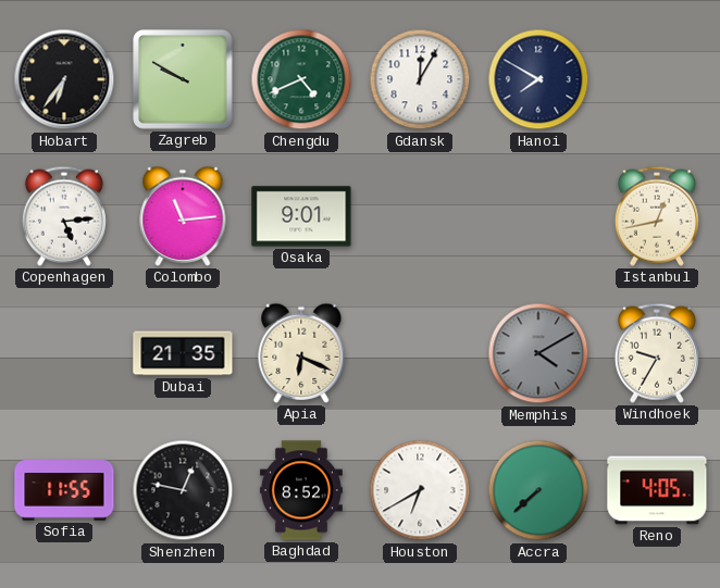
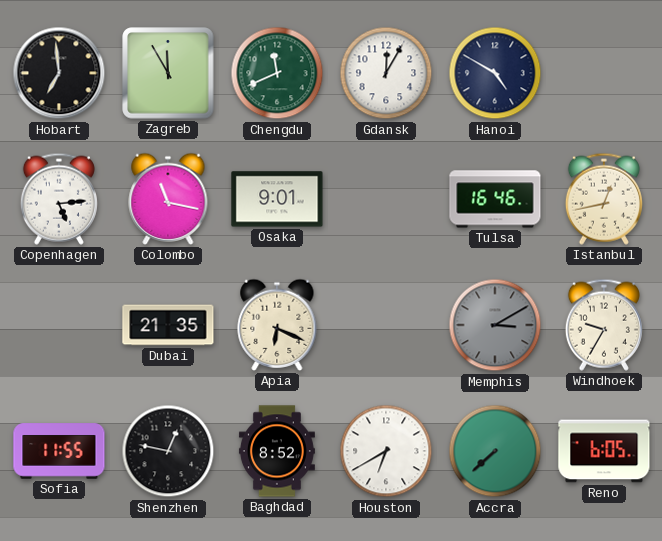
Hobart: 6:36 -> 6:59
Zagreb: 9:50 -> 11:55
Chengdu: 4:41 -> 11:41
Hanoi: 7:50 -> 4:50
Colombo: 11:14 -> 11:17
Tulsa: none -> 16:46
Memphis: 4:10 -> 3:10
Reno: 4:05 -> 6:05
